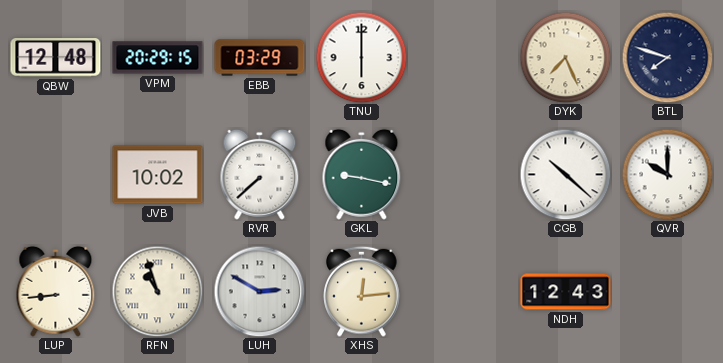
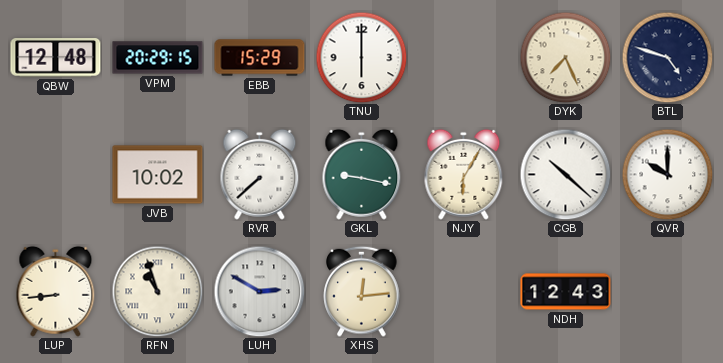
EBB: 03:29 -> 15:29
BTL: 7:48 -> 4:48
NJY: none -> 6:05
